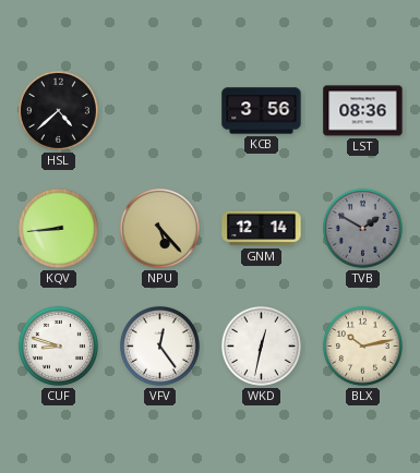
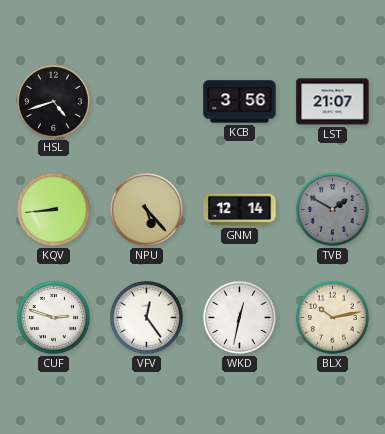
HSL: 4:38 -> 4:42
LST: 08:36 -> 21:07
CUF: 8:48 -> 2:48
